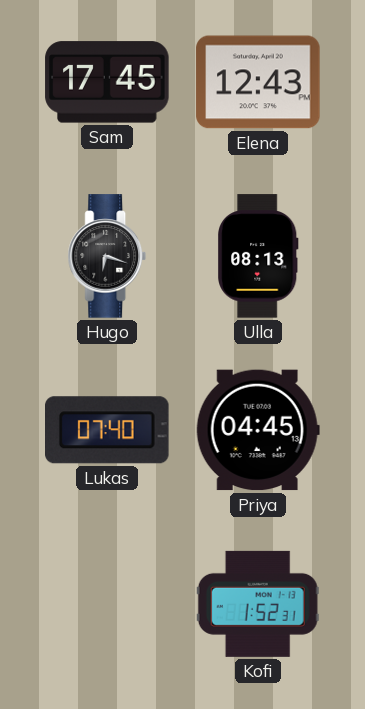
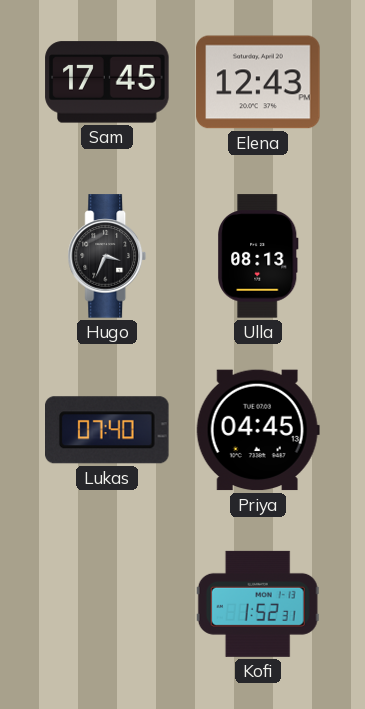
Hugo: 6:18 -> 3:34
